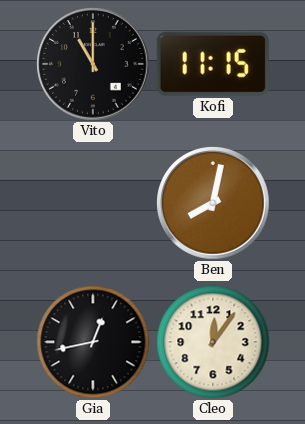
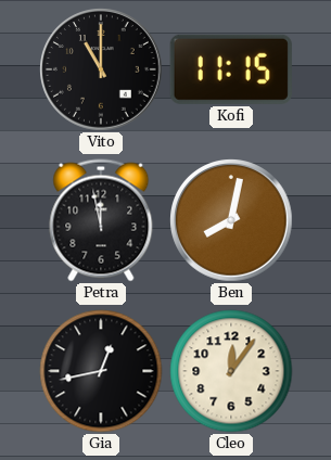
Petra: none -> 11:58
